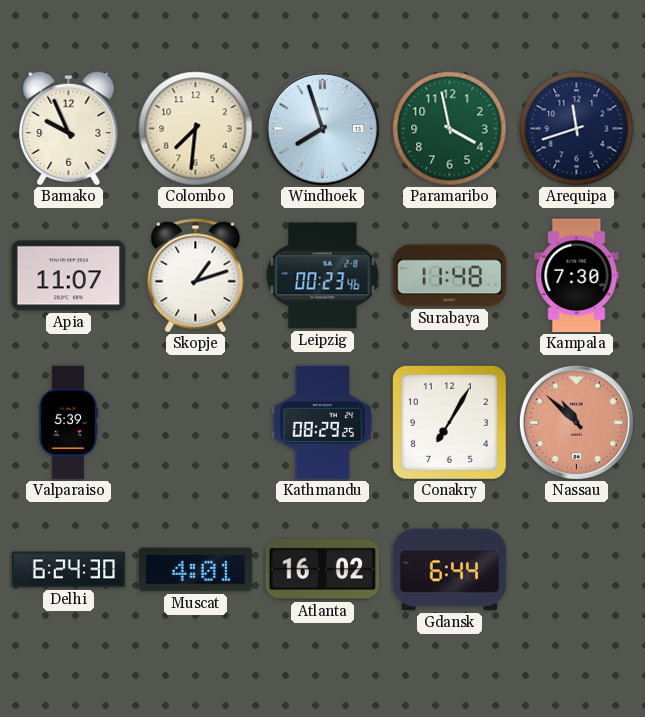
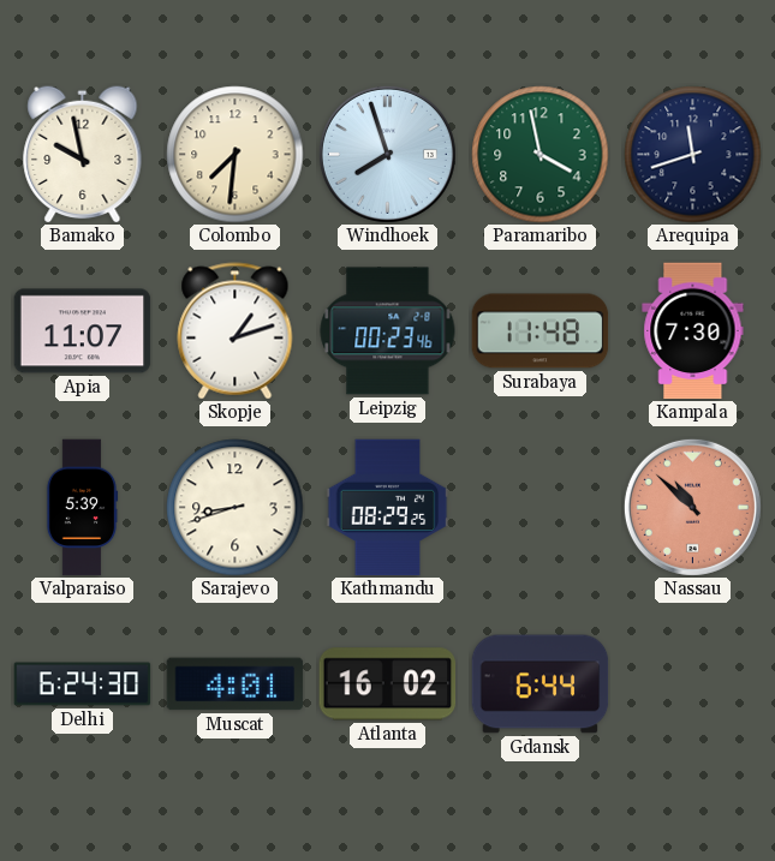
Bamako: 9:56 -> 9:58
Sarajevo: none -> 8:42
Conakry: 7:05 -> none
